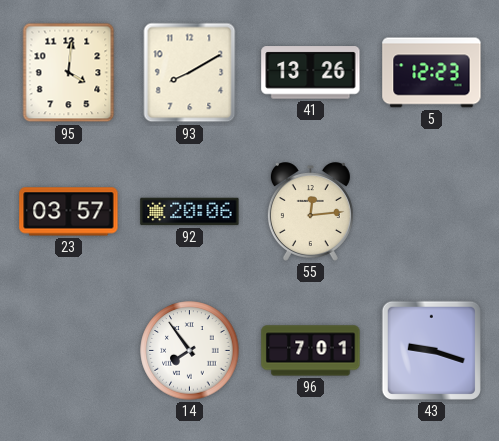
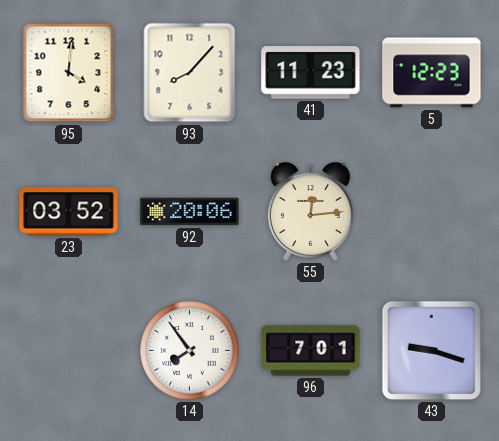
93: 8:10 -> 8:07
41: 13:26 -> 11:23
23: 03:57 -> 03:52
